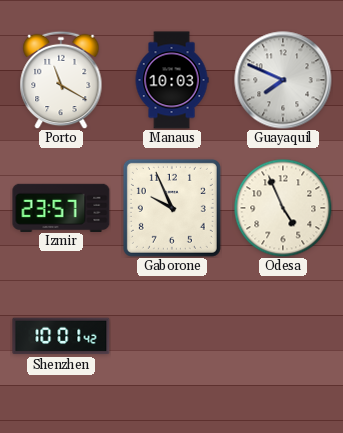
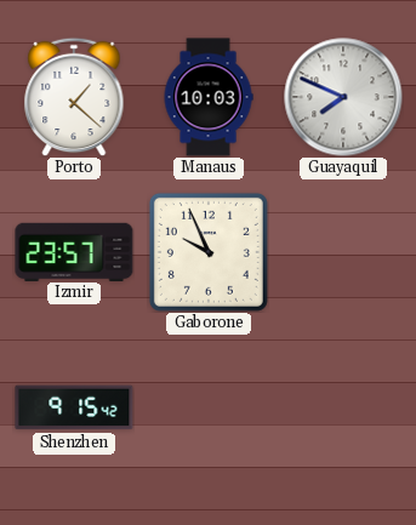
Porto: 11:20 -> 1:22
Odesa: 4:56 -> none
Shenzhen: 10:01 -> 9:15
